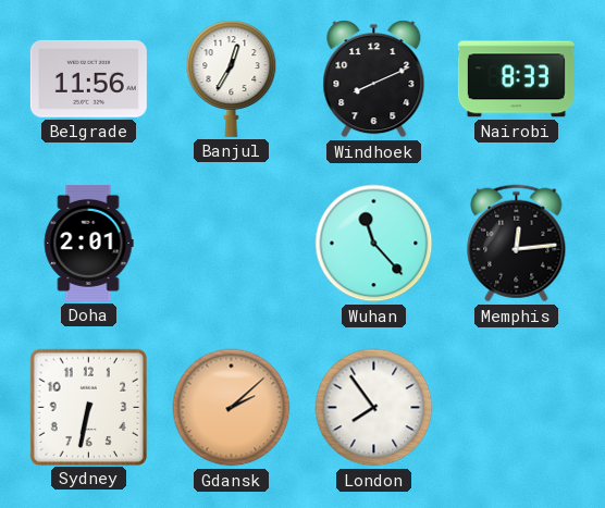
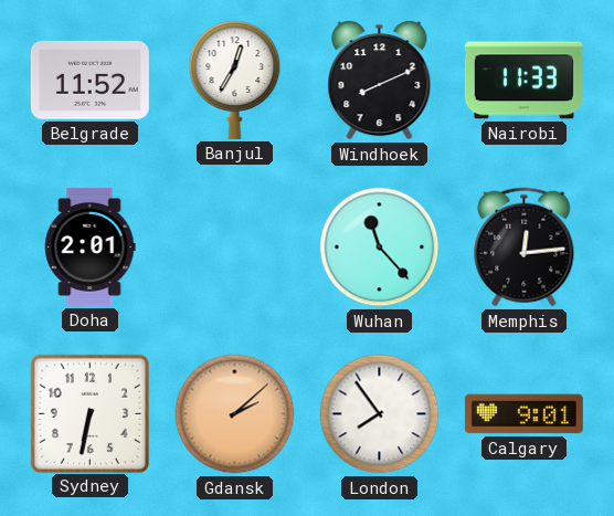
Belgrade: 11:56 -> 11:52
Nairobi: 8:33 -> 11:33
Calgary: none -> 9:01
